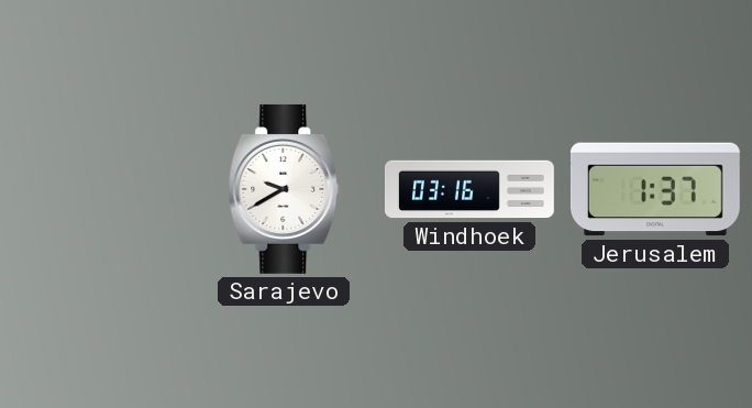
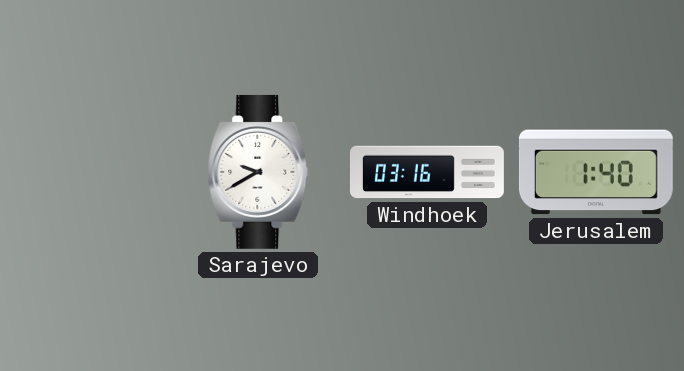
Jerusalem: 1:37 -> 1:40
